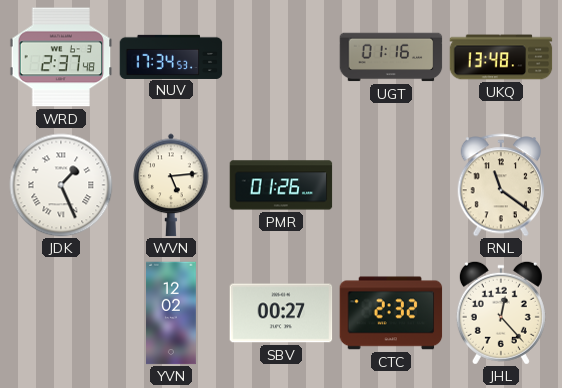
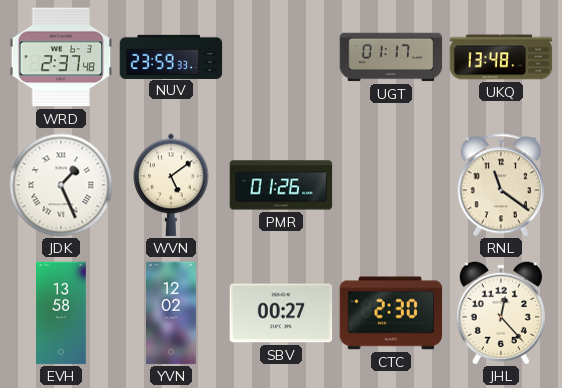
NUV: 17:34 -> 23:59
UGT: 01:16 -> 01:17
WVN: 5:14 -> 5:09
EVH: none -> 13:58
CTC: 2:32 -> 2:30
